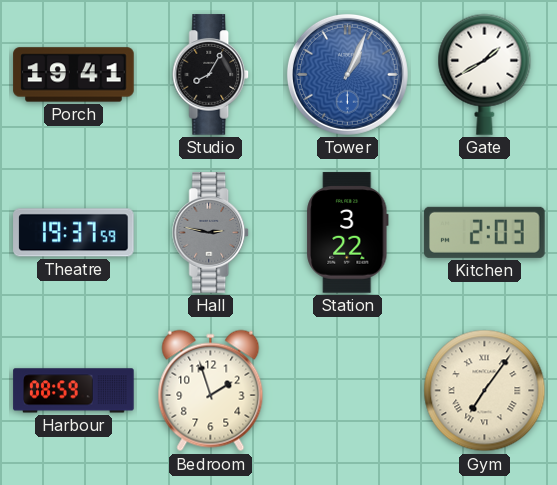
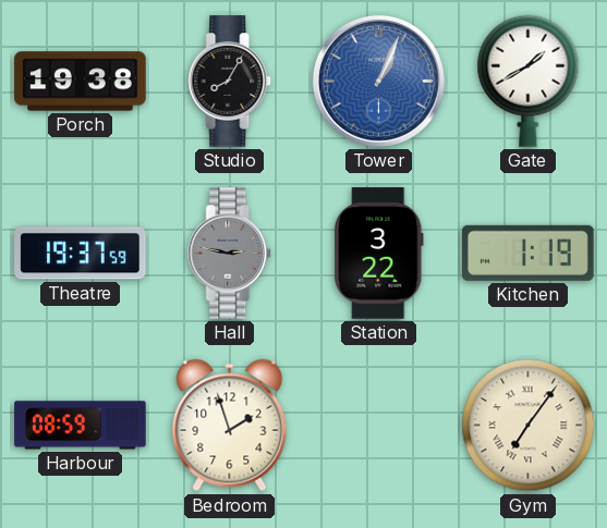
Porch: 19:41 -> 19:38
Kitchen: 2:03 -> 1:19
